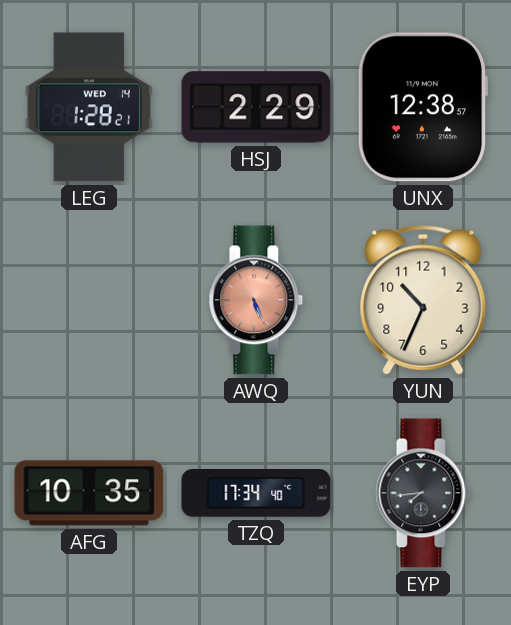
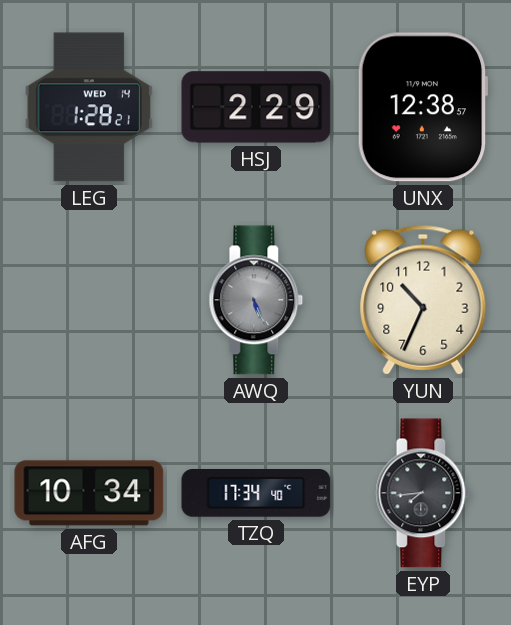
AWQ dial: salmon -> grey
AFG: 10:35 -> 10:34
